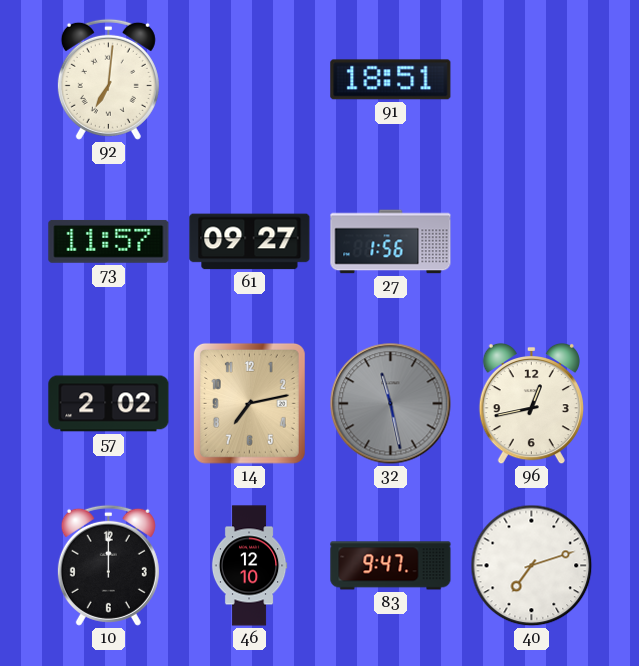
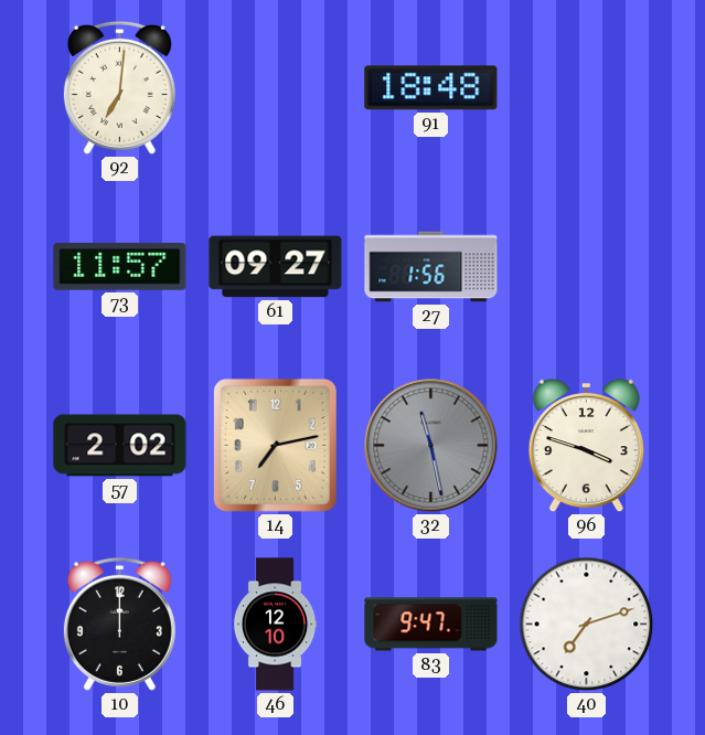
91: 18:51 -> 18:48
96: 12:43 -> 3:48
